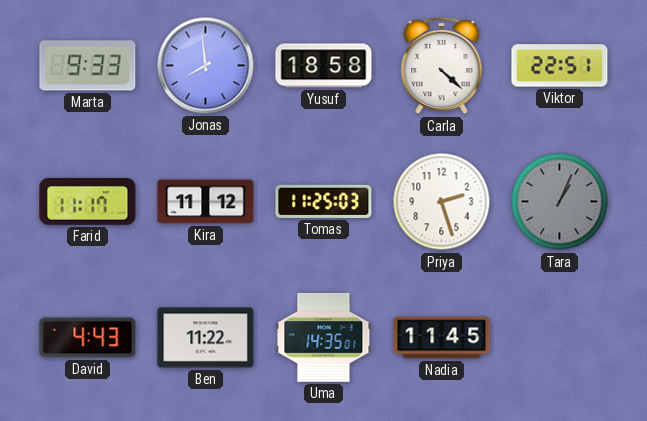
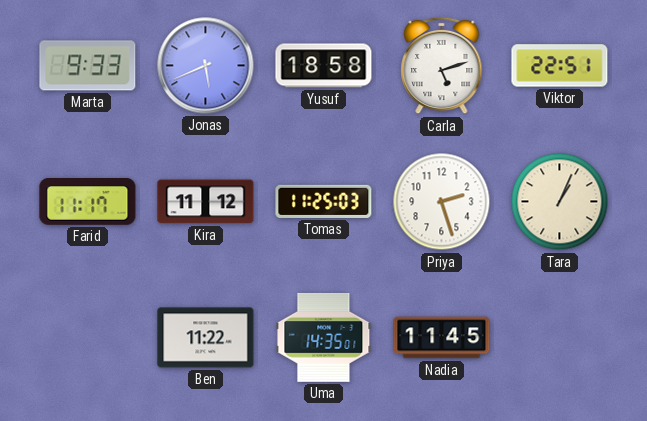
Jonas: 7:59 -> 5:41
Carla: 4:22 -> 5:12
Tara dial: grey -> cream
David: 4:43 -> none
